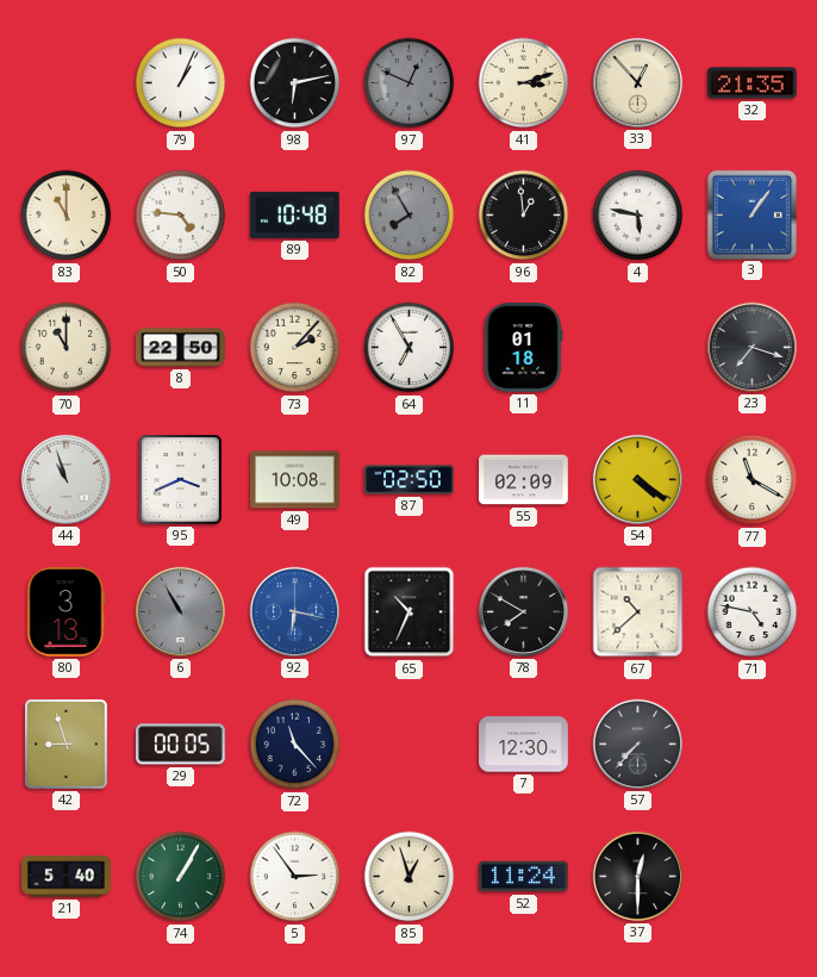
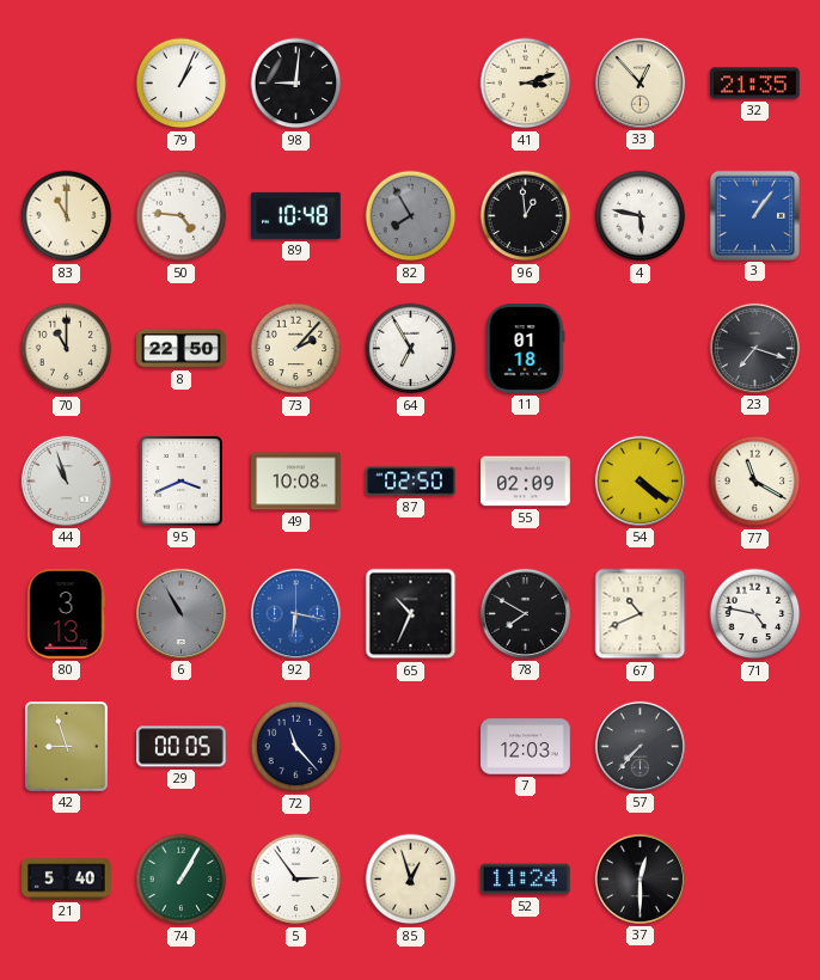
98: 6:13 -> 9:01
97: 12:49 -> none
67: 10:38 -> 10:41
7: 12:30 -> 12:03
